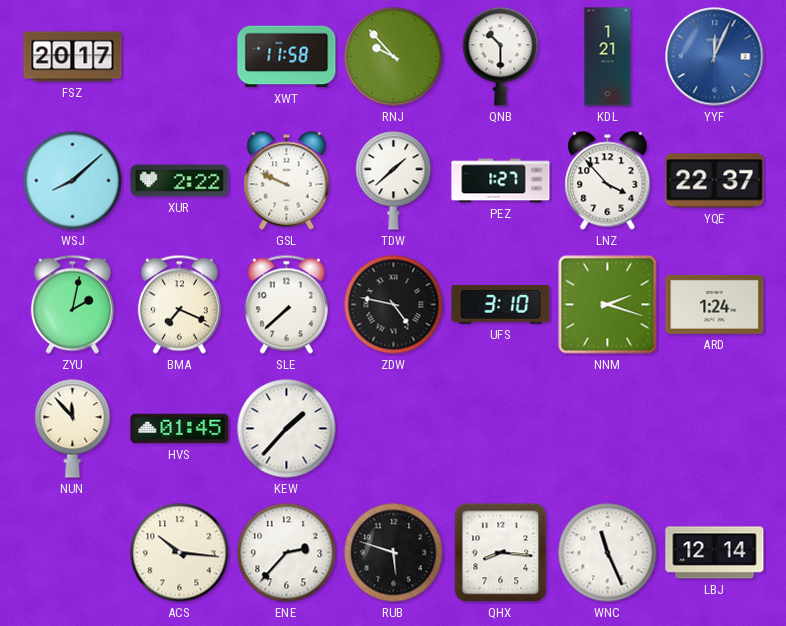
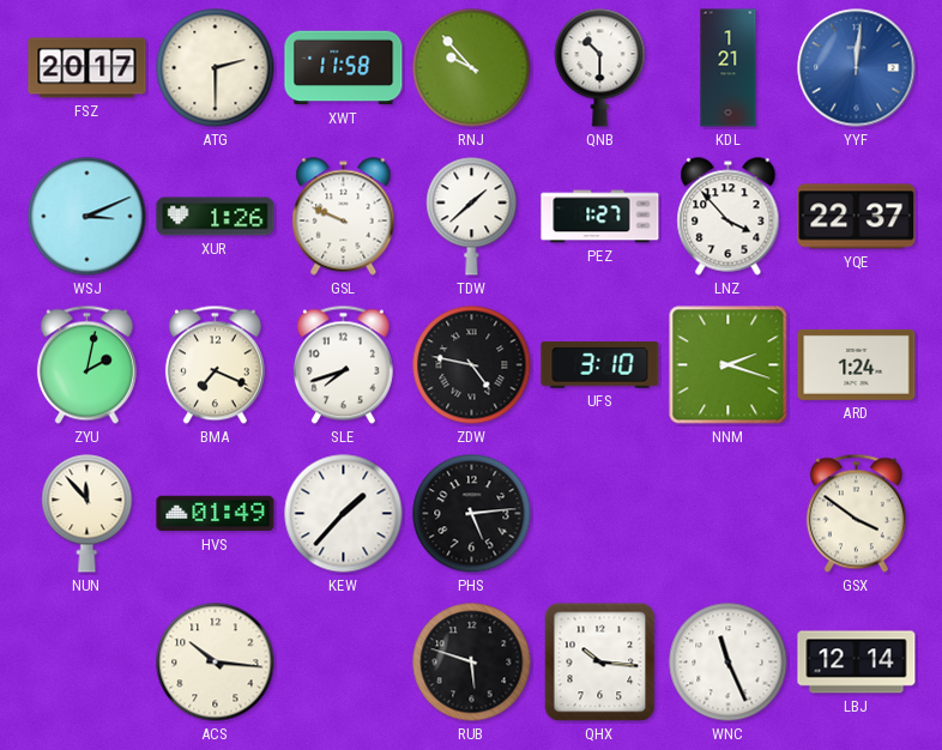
ATG: none -> 2:30
YYF: 12:04 -> 12:01
WSJ: 8:08 -> 3:11
XUR: 2:22 -> 1:26
SLE: 7:38 -> 7:42
HVS: 01:45 -> 01:49
PHS: none -> 5:14
GSX: none -> 3:51
ENE: 2:37 -> none
QHX: 8:16 -> 10:16
